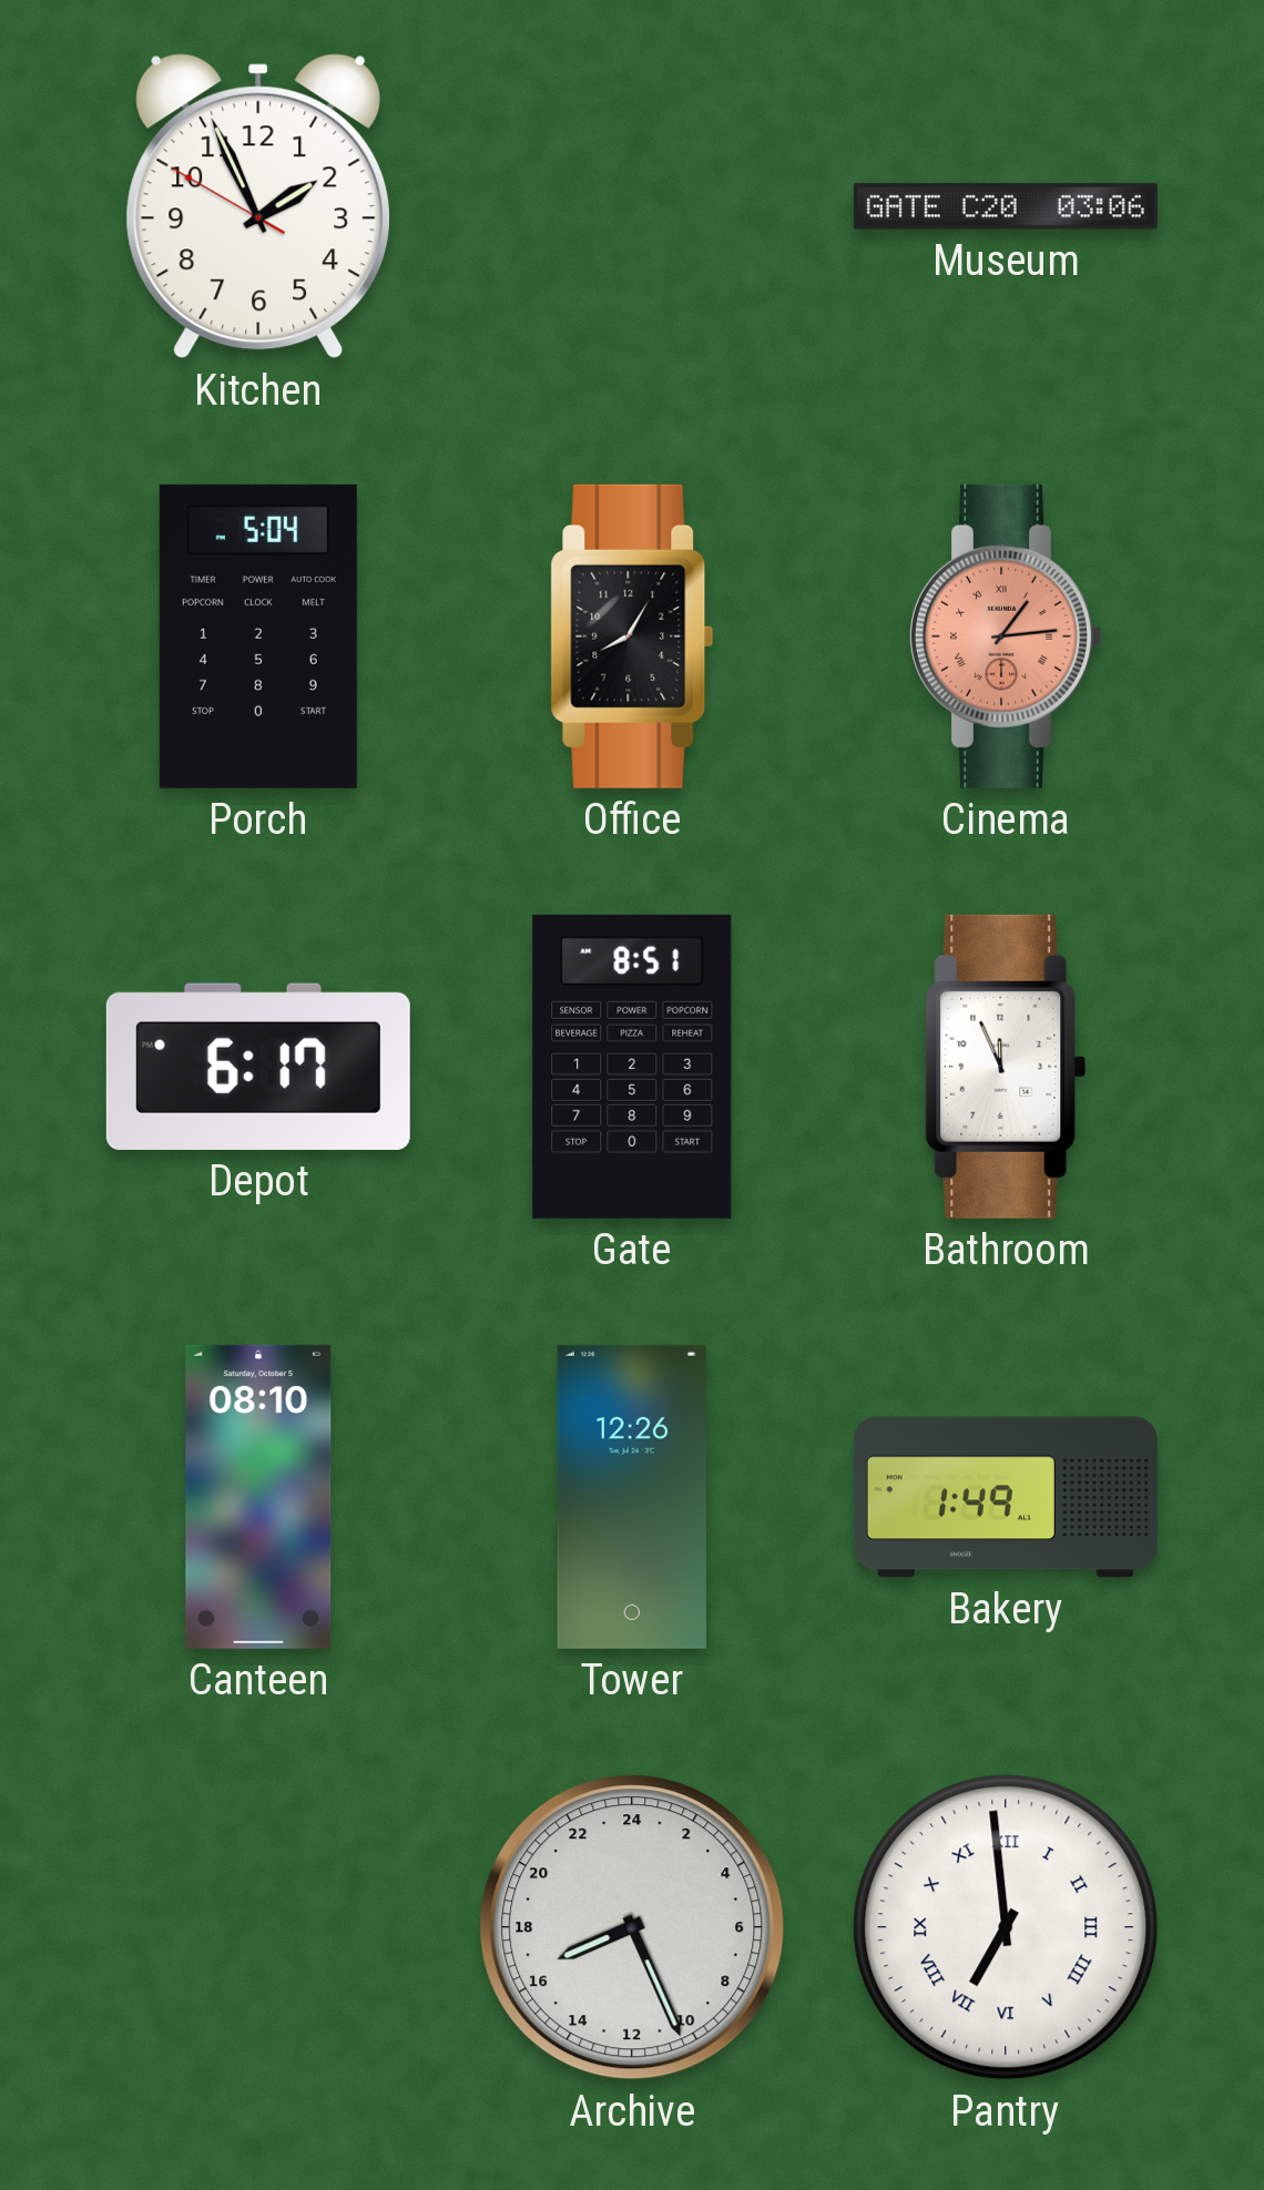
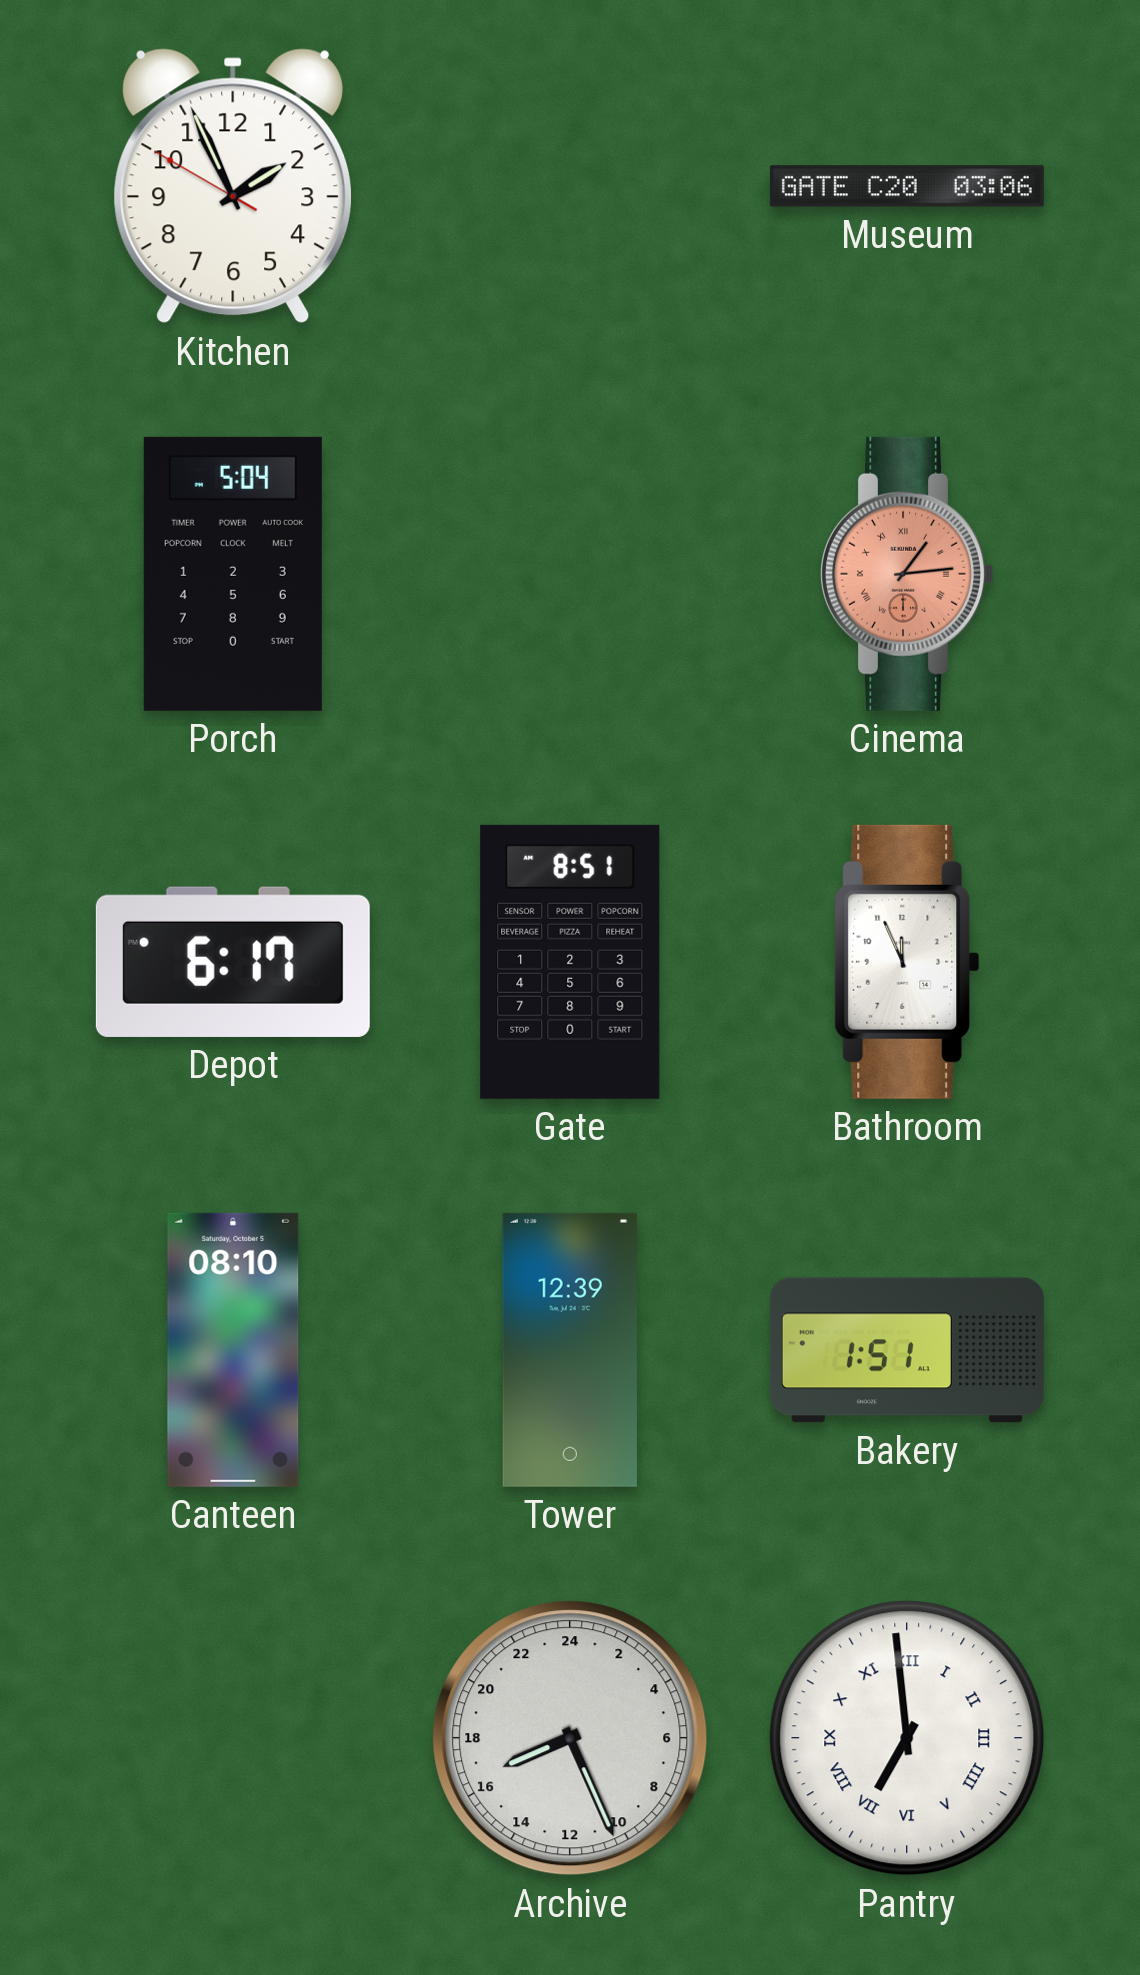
Office: 8:05 -> none
Tower: 12:26 -> 12:39
Bakery: 1:49 -> 1:51
